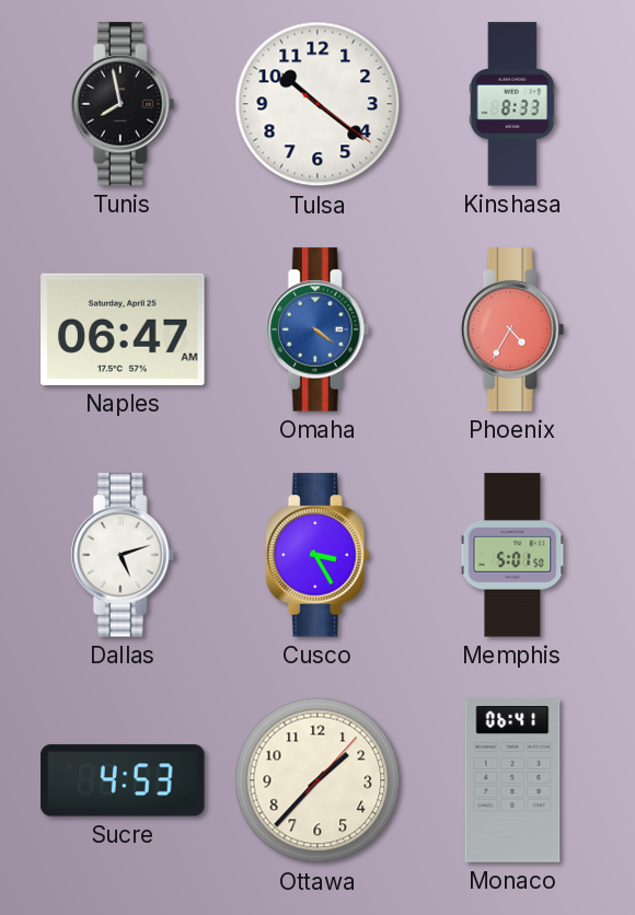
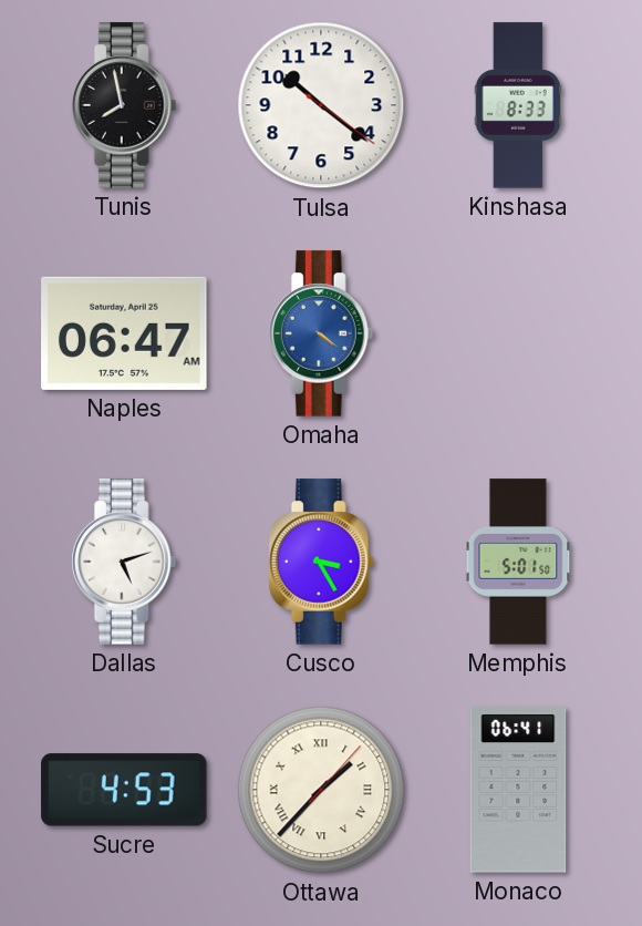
Phoenix: 4:35 -> none
Ottawa numerals: Arabic -> Roman
